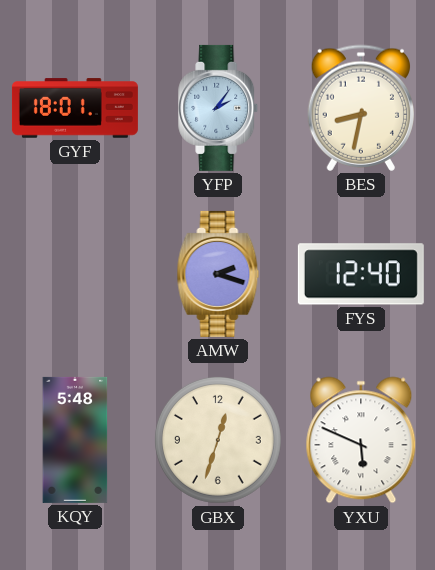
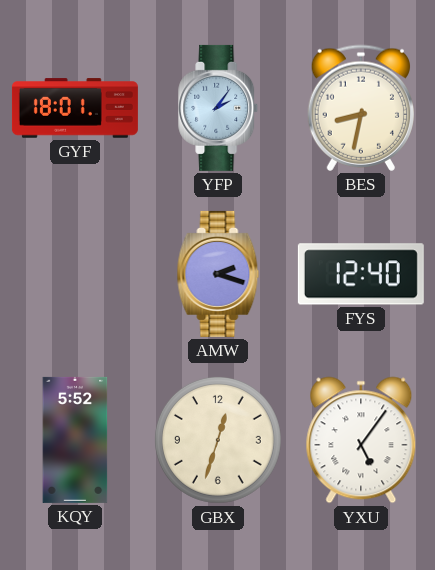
KQY: 5:48 -> 5:52
YXU: 5:49 -> 5:06
